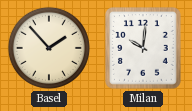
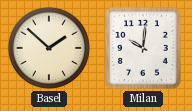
Basel: 1:53 -> 1:52
